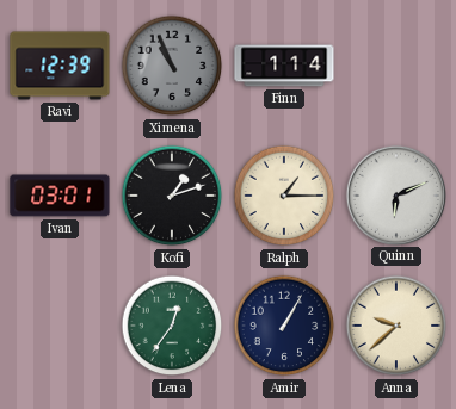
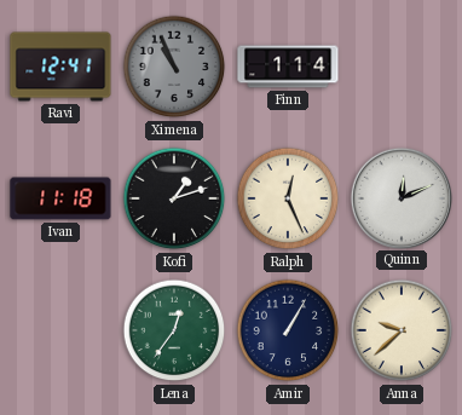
Ravi: 12:39 -> 12:41
Ivan: 03:01 -> 11:18
Ralph: 1:15 -> 12:26
Quinn: 6:11 -> 12:11
